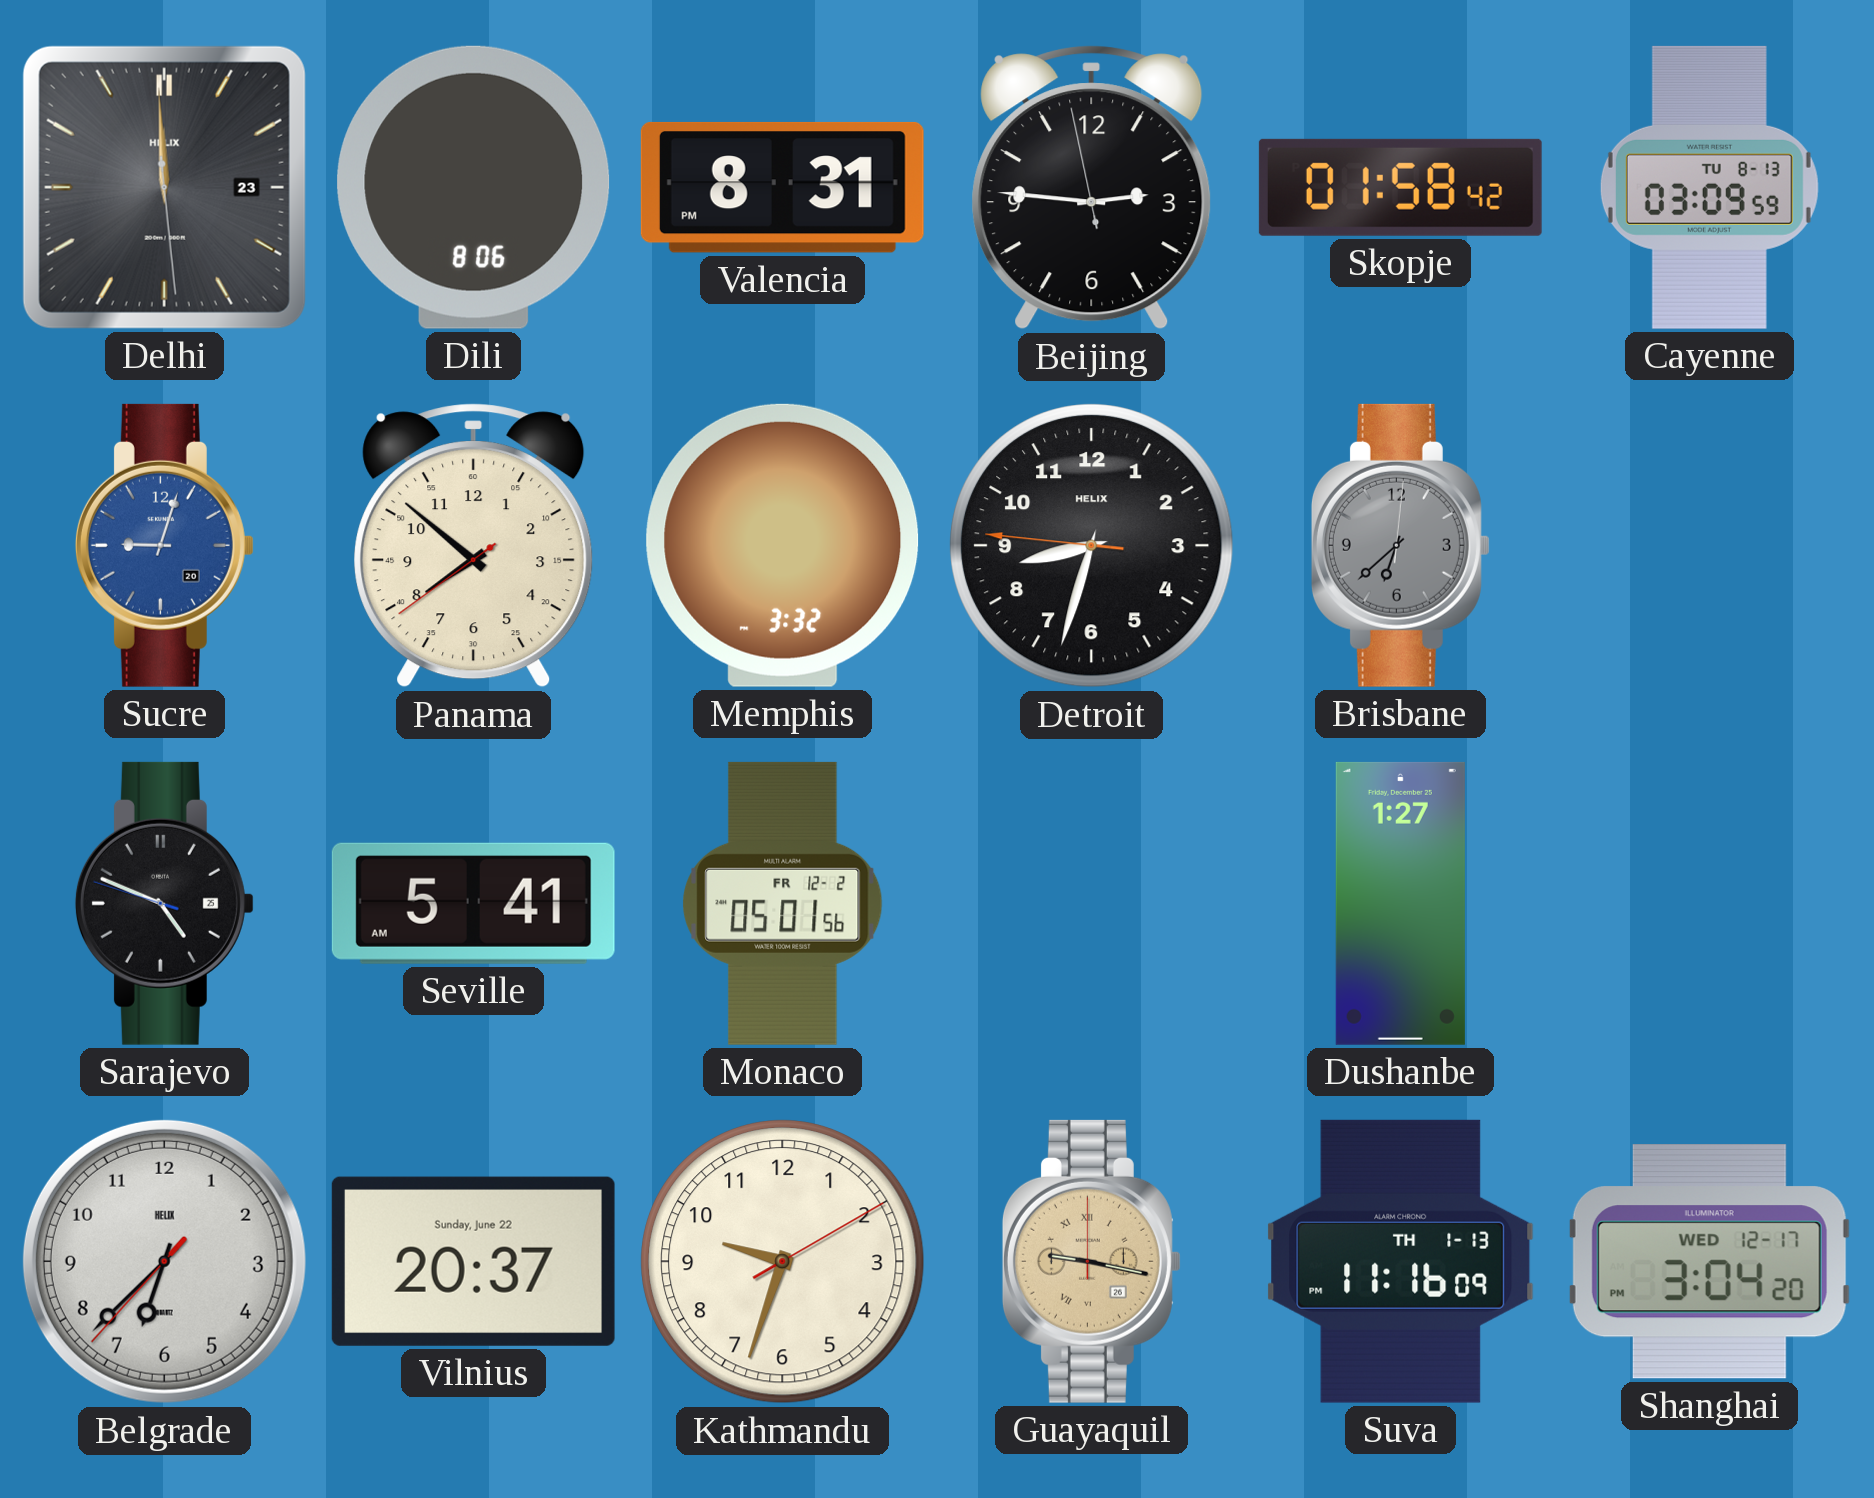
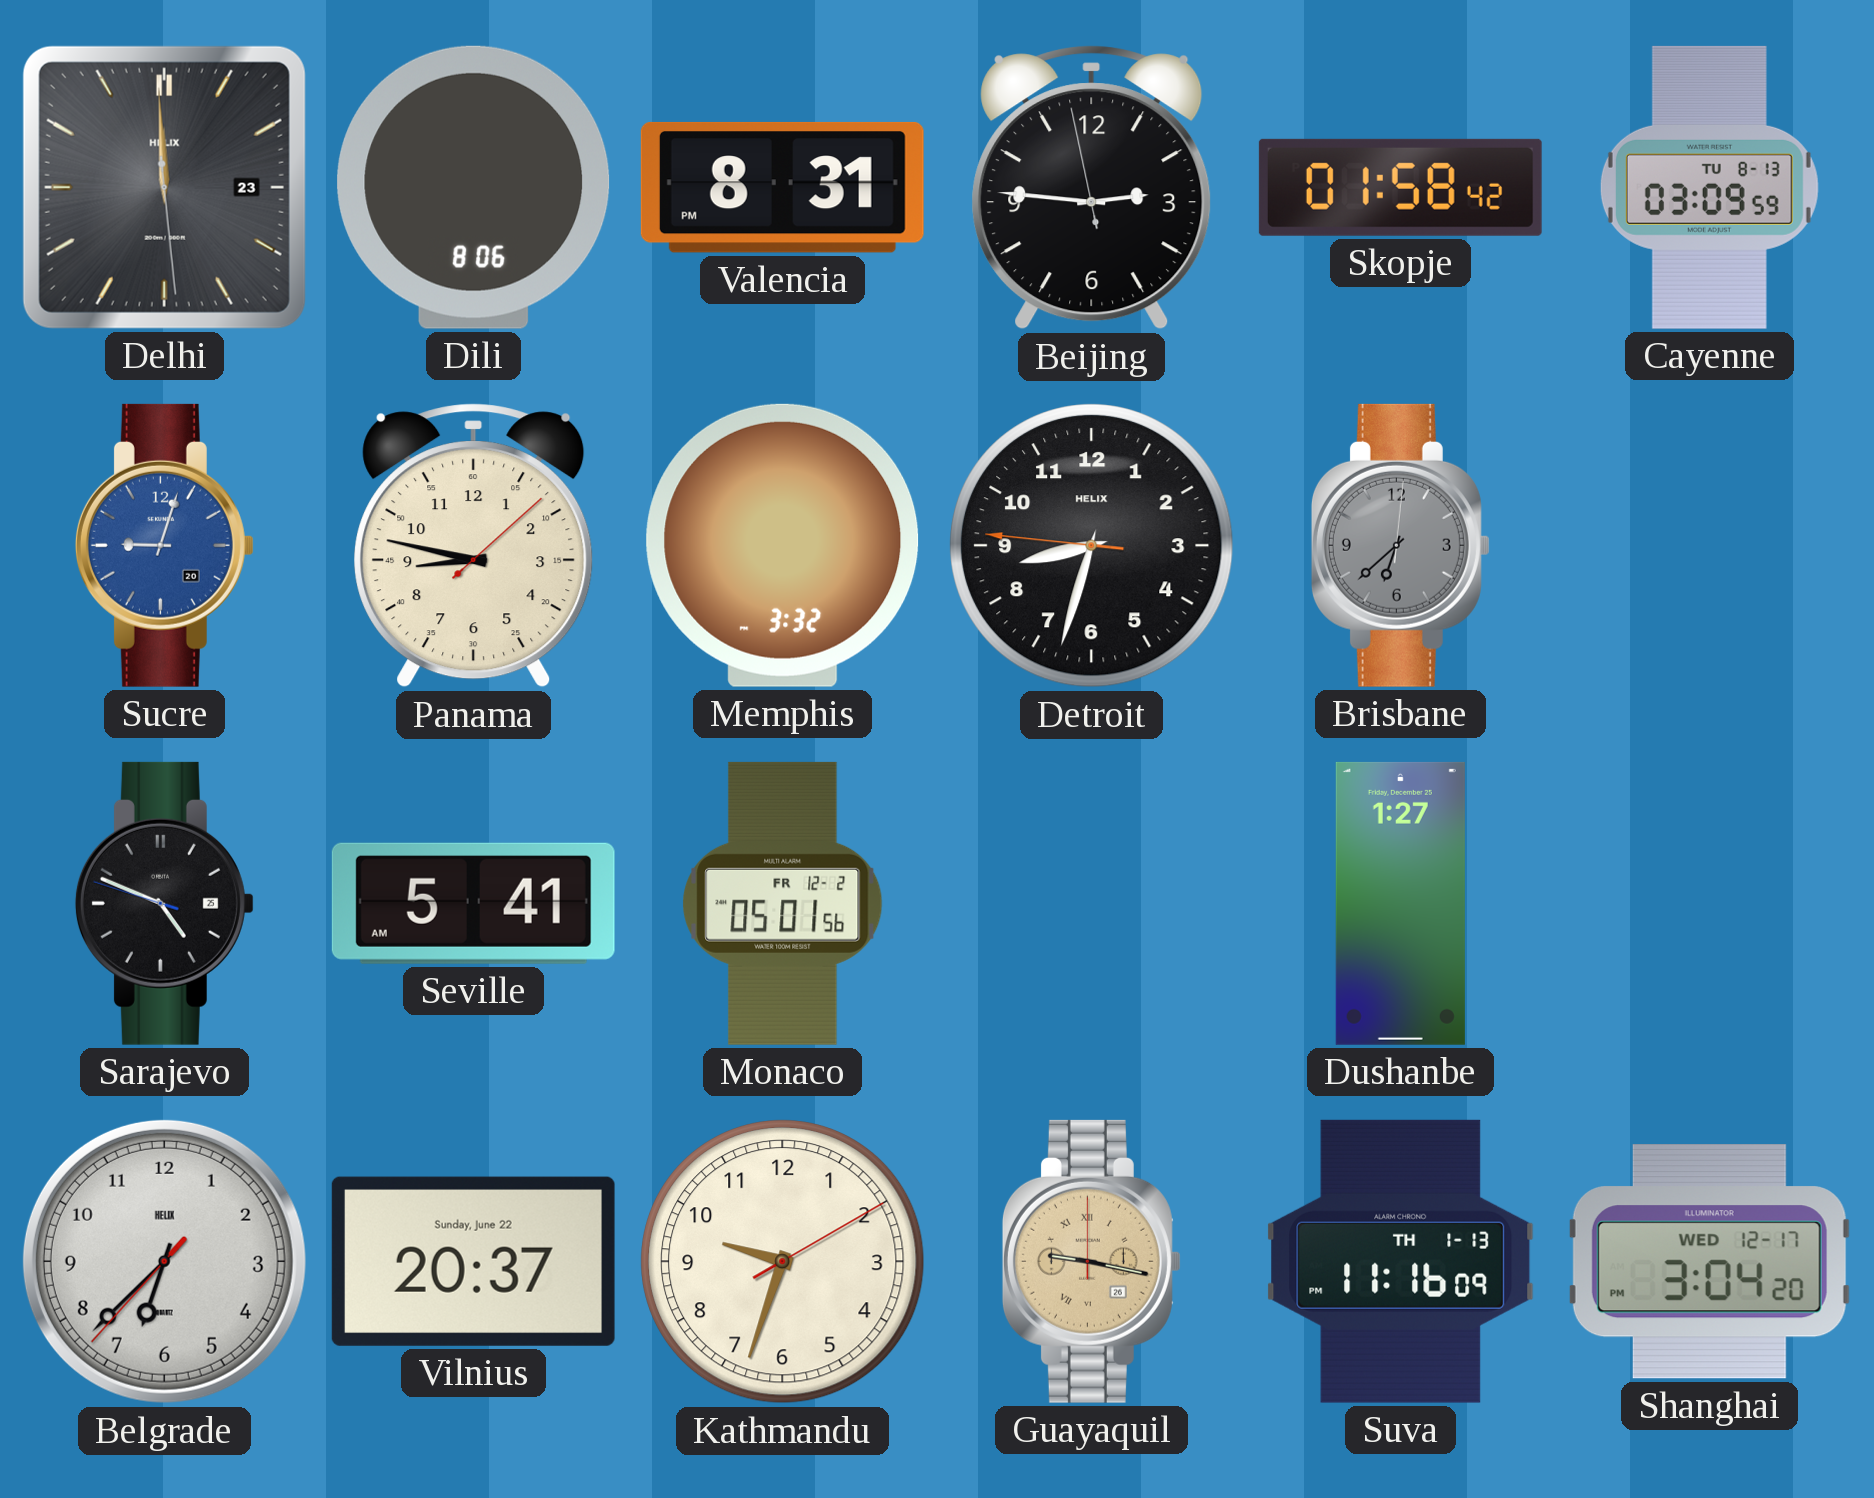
Panama: 7:51 -> 8:47
